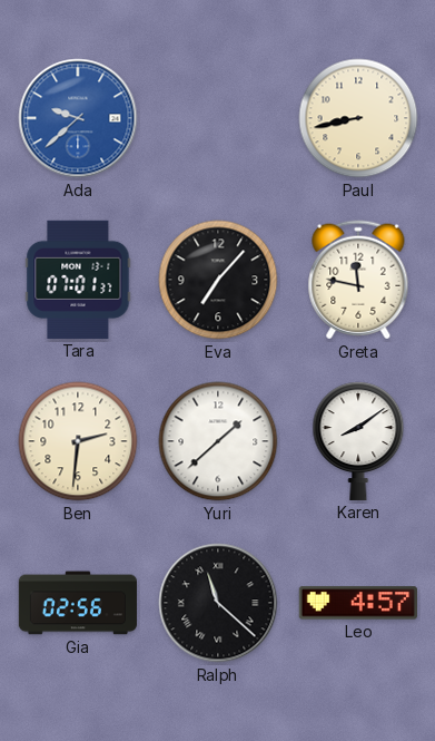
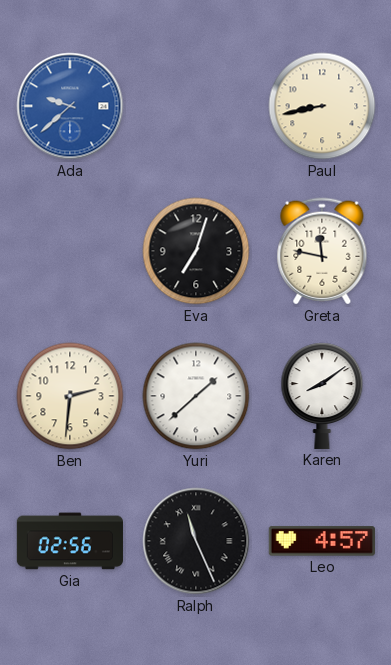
Tara: 07:01 -> none
Eva: 7:07 -> 7:03
Ralph: 11:22 -> 11:26
